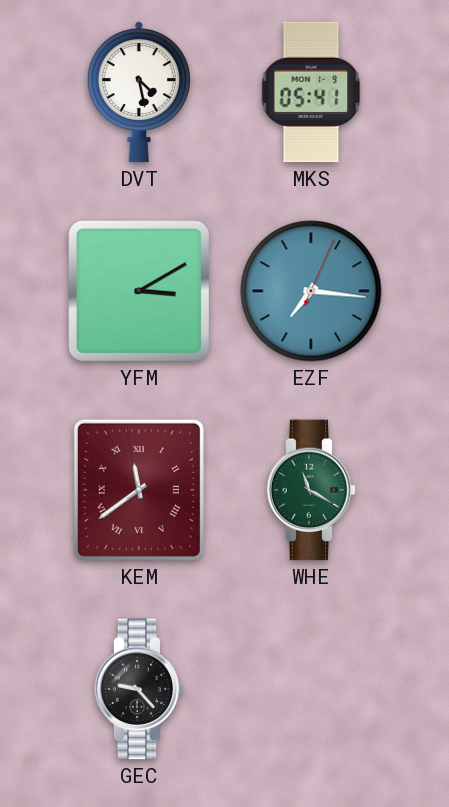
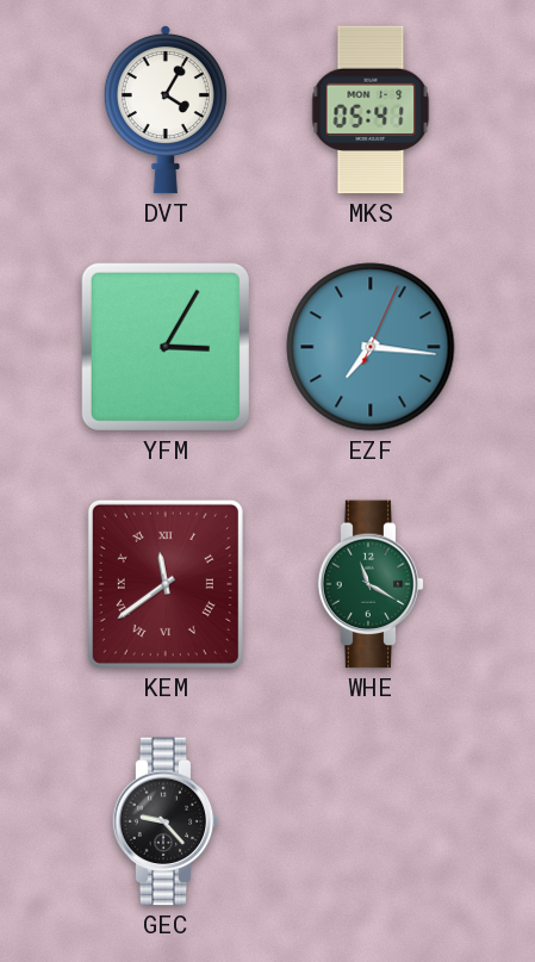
DVT: 4:28 -> 4:05
YFM: 3:10 -> 3:05
